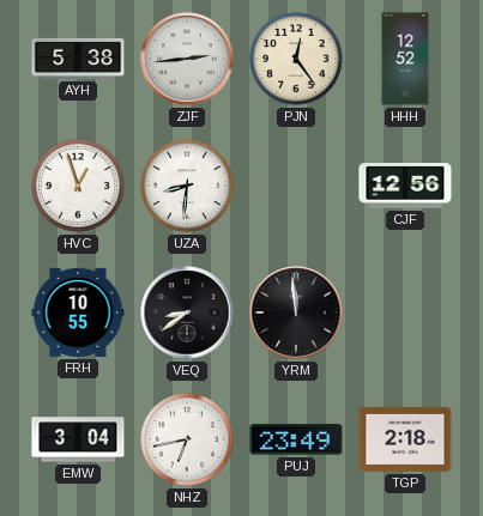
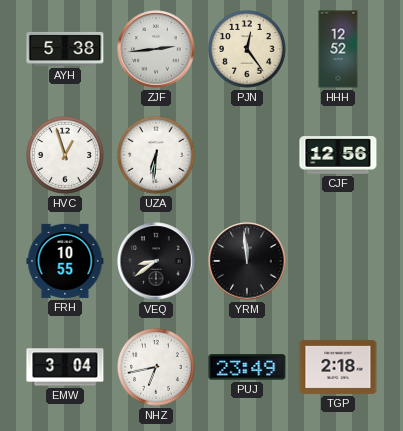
UZA: 8:31 -> 6:31
